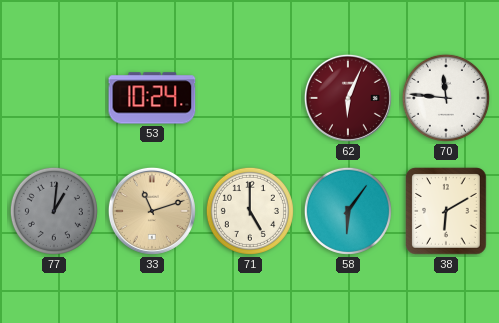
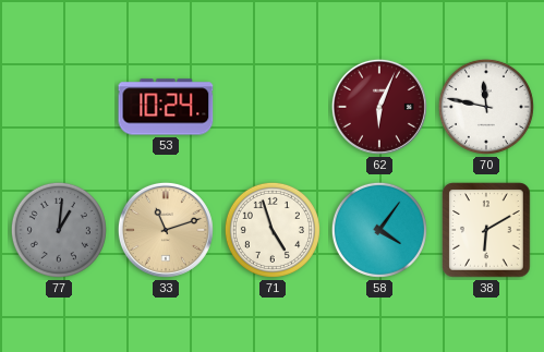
70: 11:46 -> 11:47
71: 5:00 -> 4:57
58: 6:06 -> 4:06
